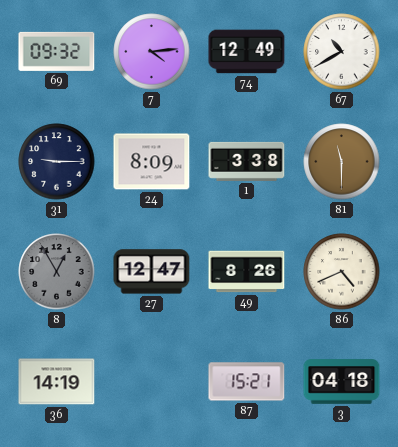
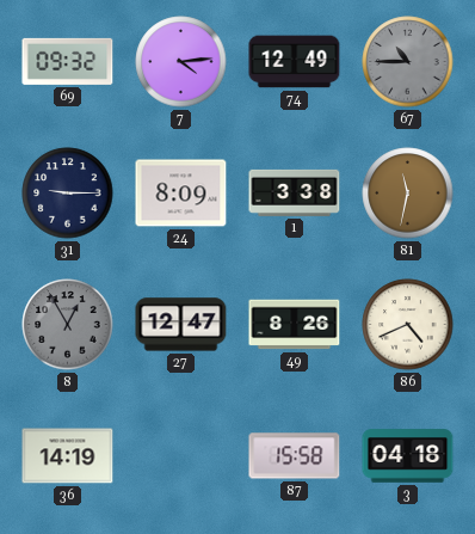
67: 10:40 -> 10:45
67 dial: white -> grey
81: 11:30 -> 11:32
87: 15:21 -> 15:58
